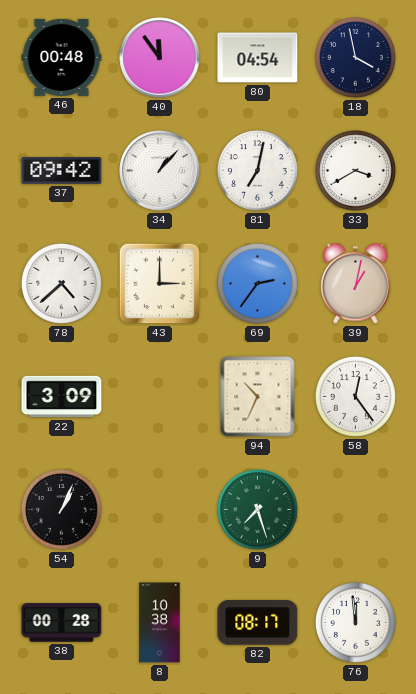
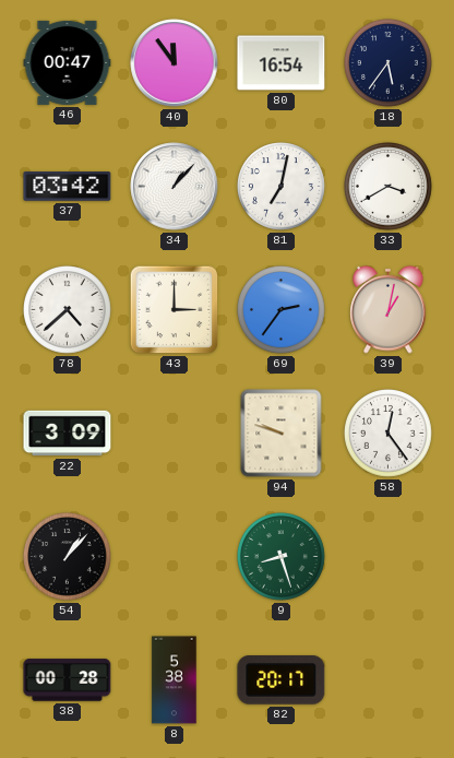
46: 00:48 -> 00:47
80: 04:54 -> 16:54
18: 3:58 -> 5:36
37: 09:42 -> 03:42
94: 10:34 -> 9:48
54: 1:04 -> 1:07
9: 7:27 -> 8:27
8: 10:38 -> 5:38
82: 08:17 -> 20:17
76: 11:59 -> none
